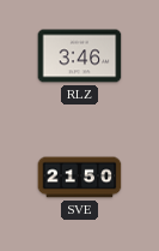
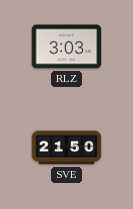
RLZ: 3:46 -> 3:03
